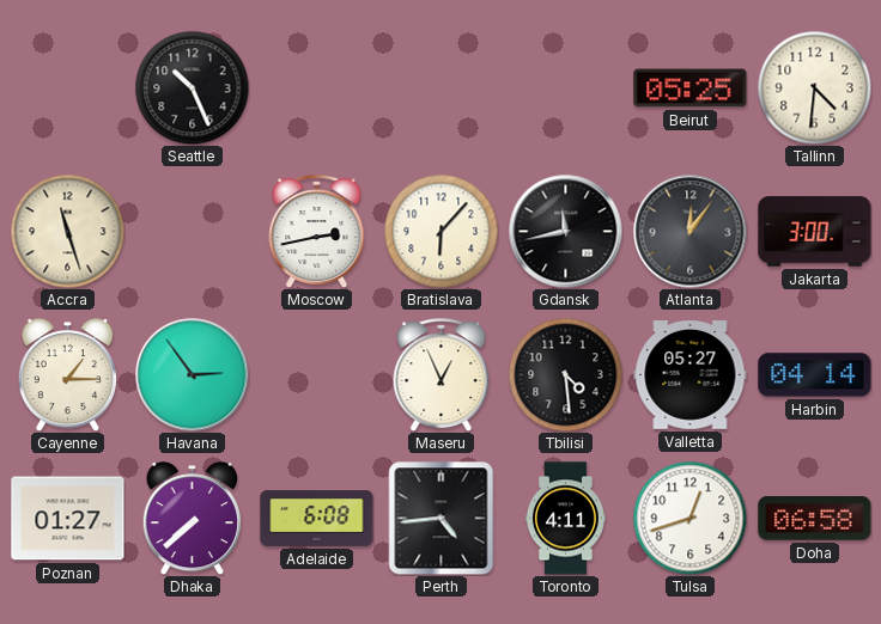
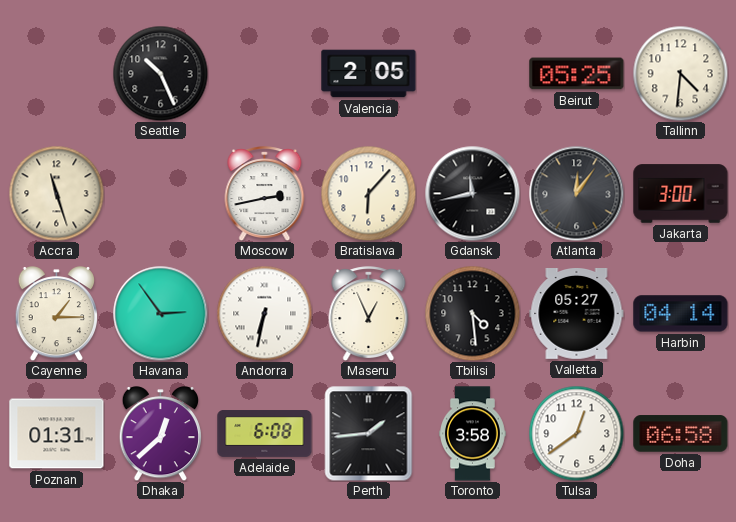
Valencia: none -> 2:05
Andorra: none -> 6:32
Poznan: 01:27 -> 01:31
Dhaka: 7:38 -> 12:38
Perth: 4:44 -> 1:44
Toronto: 4:11 -> 3:58
Tulsa: 12:42 -> 12:39
